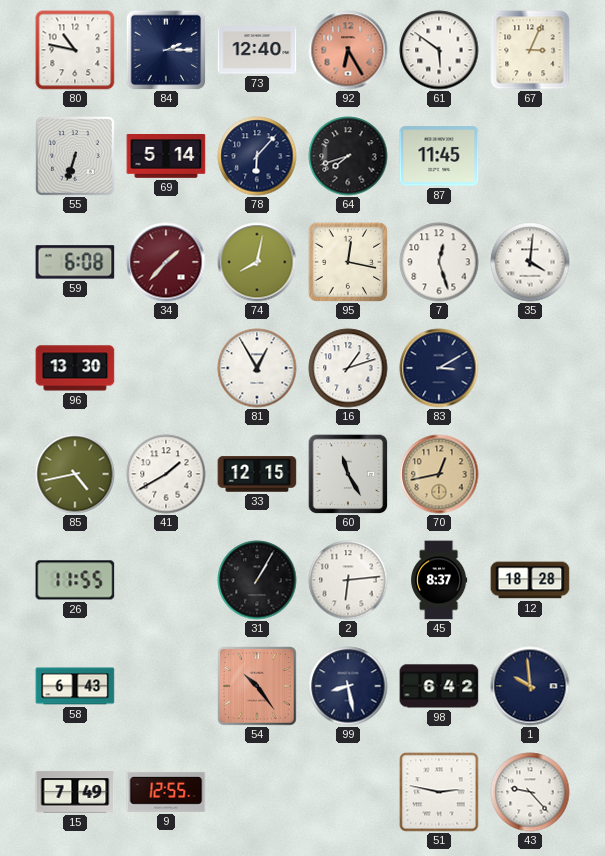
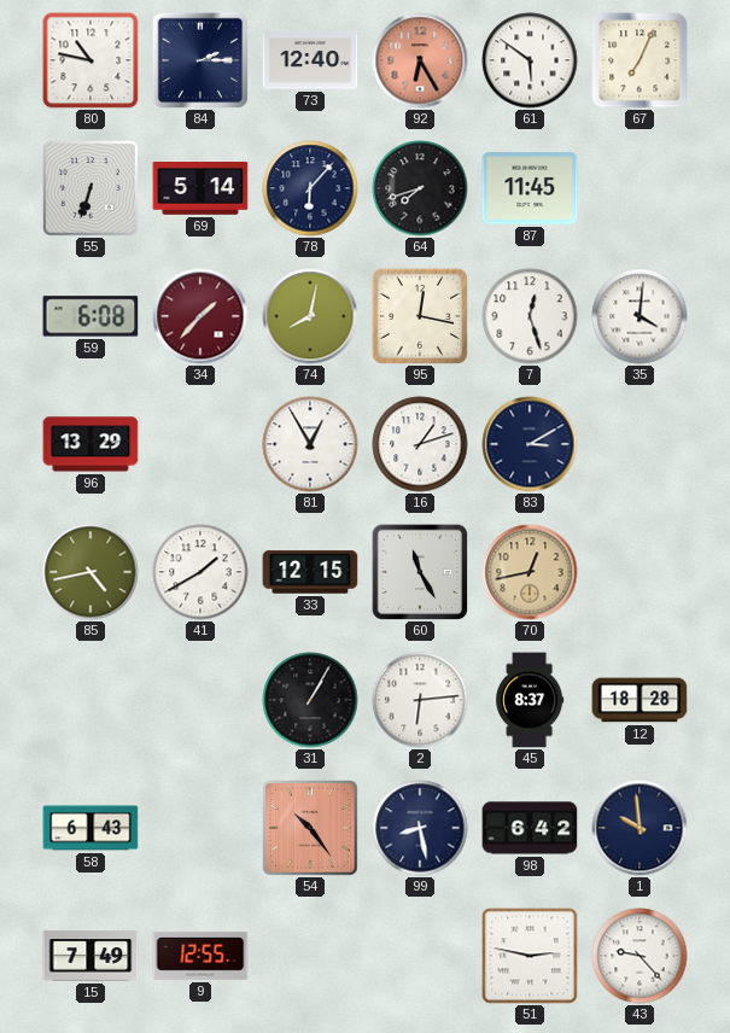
67: 3:04 -> 7:04
96: 13:30 -> 13:29
26: 11:55 -> none
